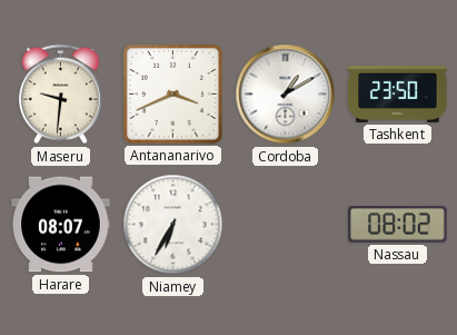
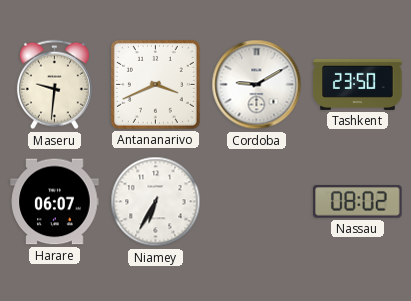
Cordoba: 1:10 -> 9:10
Harare: 08:07 -> 06:07
